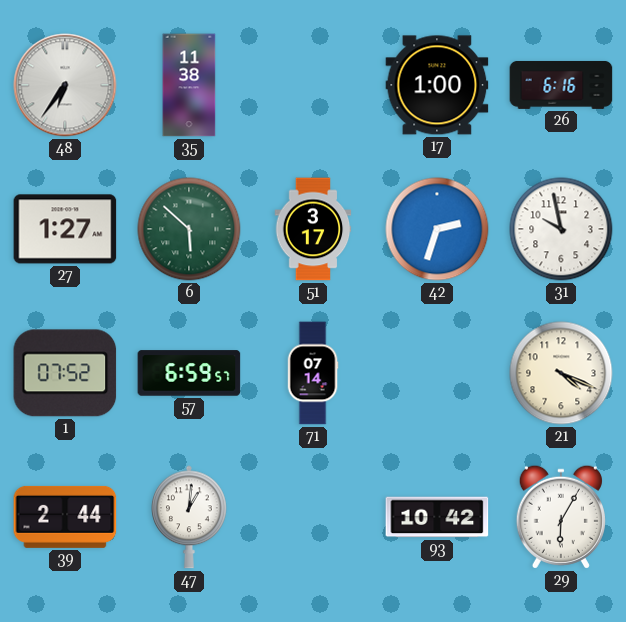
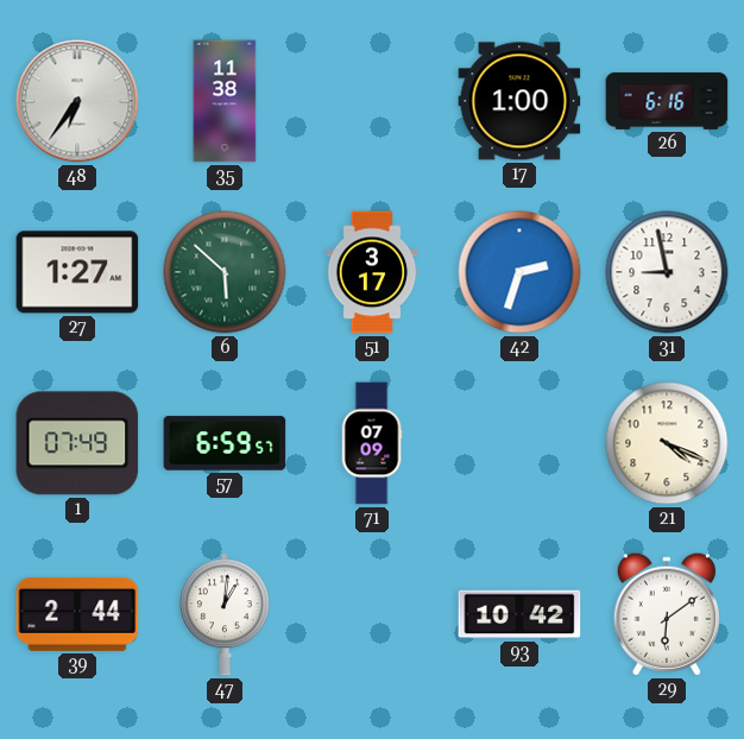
31: 9:58 -> 8:58
1: 07:52 -> 07:49
71: 07:14 -> 07:09
29: 6:05 -> 6:09
